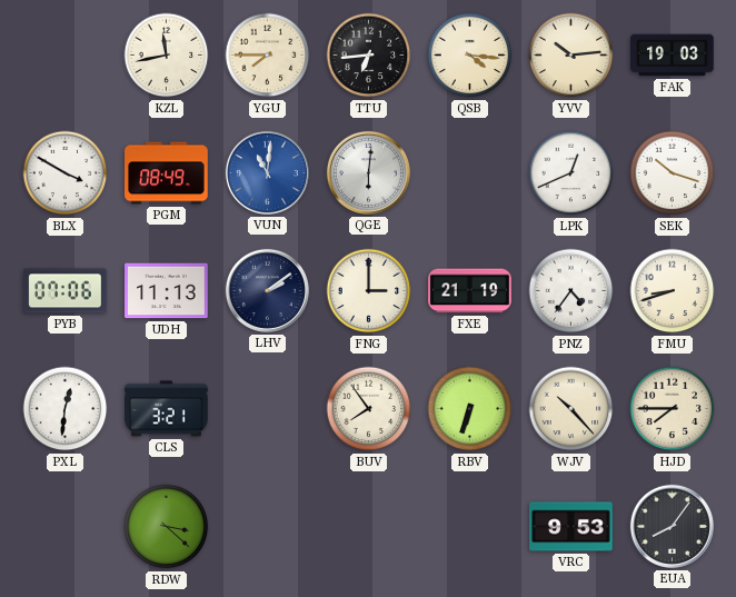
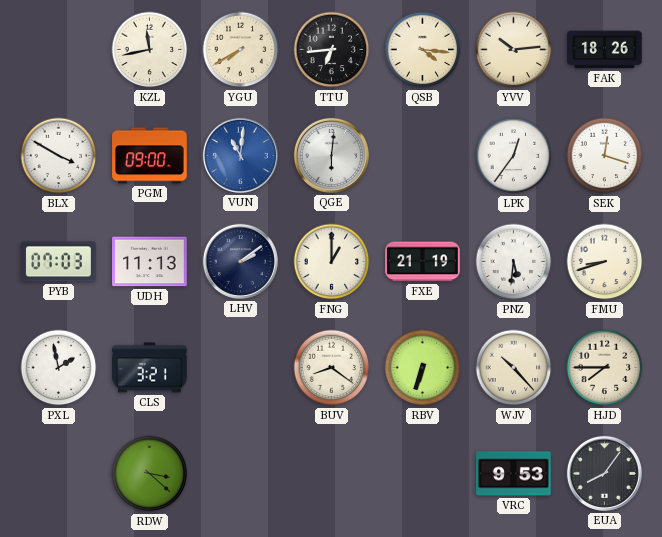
YGU: 7:45 -> 7:40
FAK: 19:03 -> 18:26
PGM: 08:49 -> 09:00
LPK: 12:41 -> 12:36
SEK: 10:18 -> 12:18
PYB: 07:06 -> 07:03
FNG: 3:00 -> 1:00
PNZ: 4:36 -> 5:31
PXL: 12:31 -> 1:58
BUV: 7:54 -> 8:21
